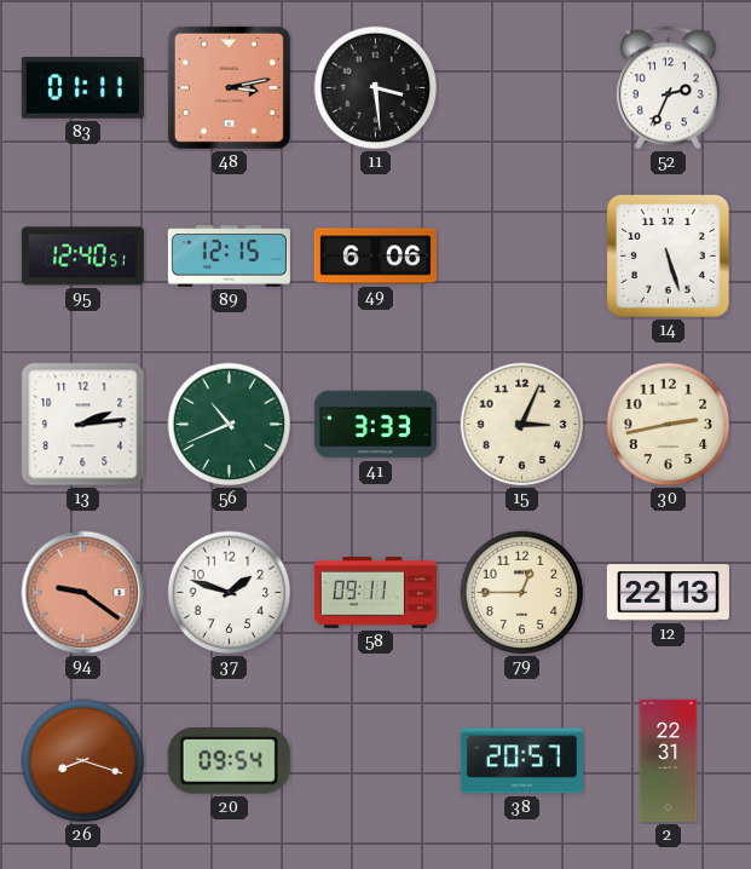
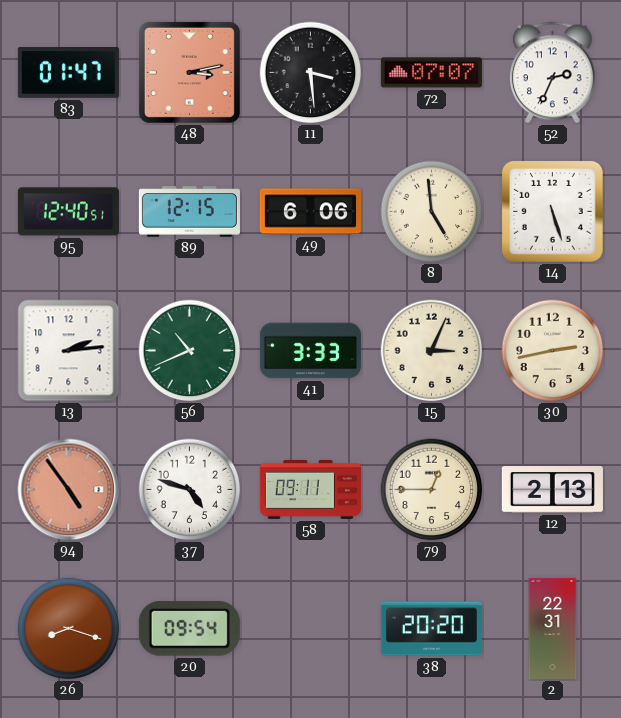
83: 01:11 -> 01:47
72: none -> 07:07
8: none -> 4:59
94: 9:21 -> 4:54
37: 1:48 -> 4:48
12: 22:13 -> 2:13
38: 20:57 -> 20:20
